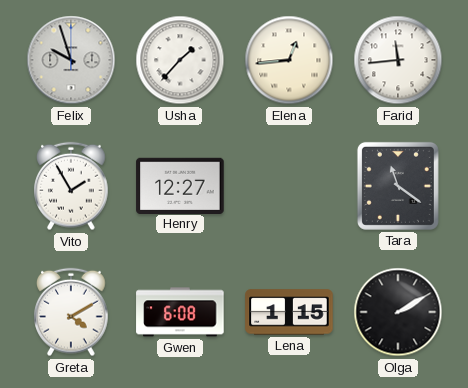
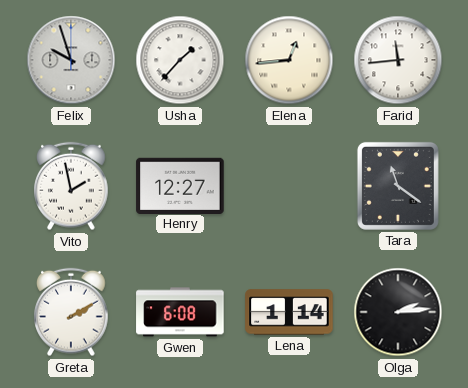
Vito: 1:55 -> 1:58
Greta: 4:10 -> 2:10
Lena: 1:15 -> 1:14
Olga: 2:10 -> 2:14
